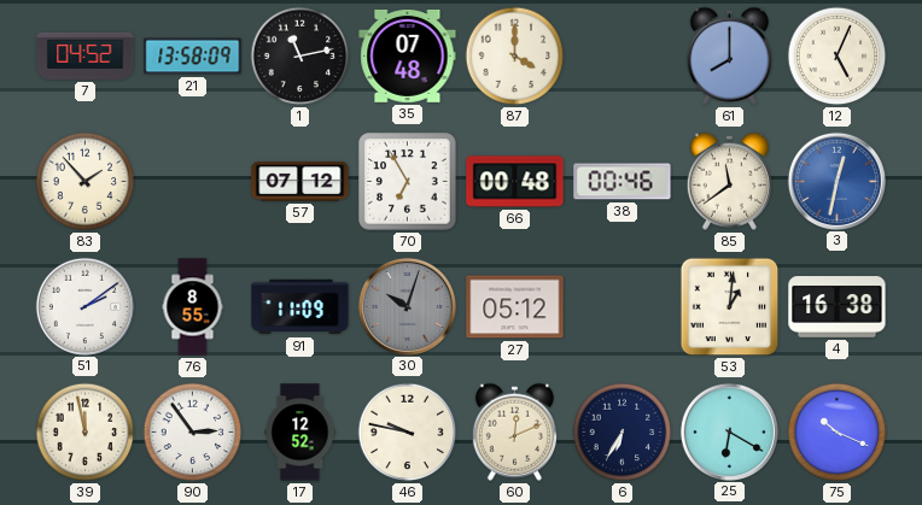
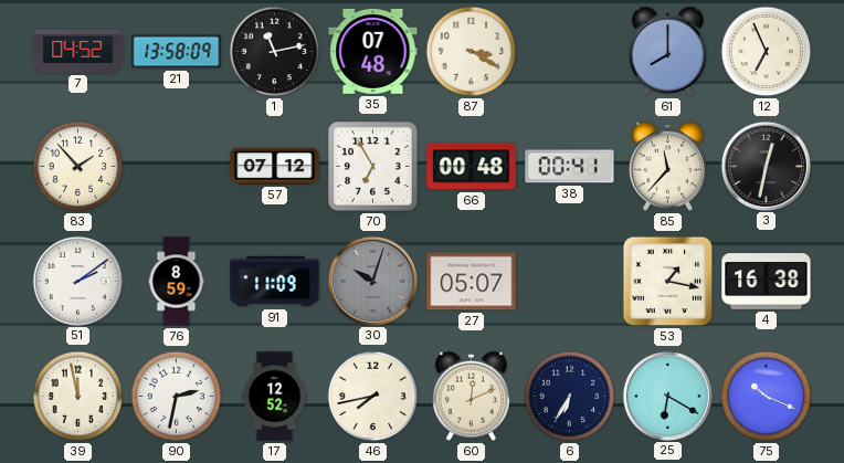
87: 4:00 -> 3:20
12: 5:04 -> 6:56
38: 00:46 -> 00:41
85: 11:39 -> 11:37
3 dial: blue -> black
76: 8:55 -> 8:59
27: 05:12 -> 05:07
53: 1:01 -> 1:17
90: 2:54 -> 2:32
46: 9:47 -> 7:43
